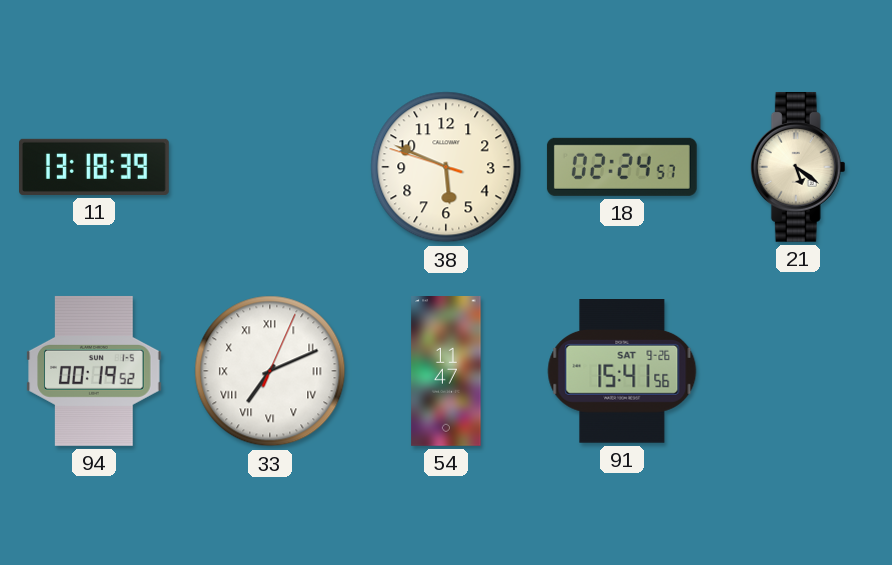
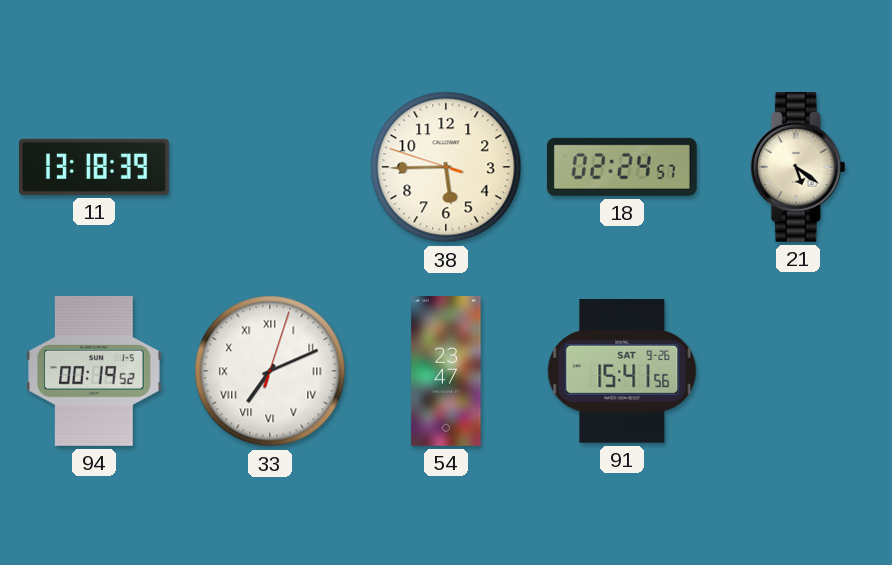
38: 5:48 -> 5:44
33: 7:11:04 -> 7:11:03
54: 11:47 -> 23:47
